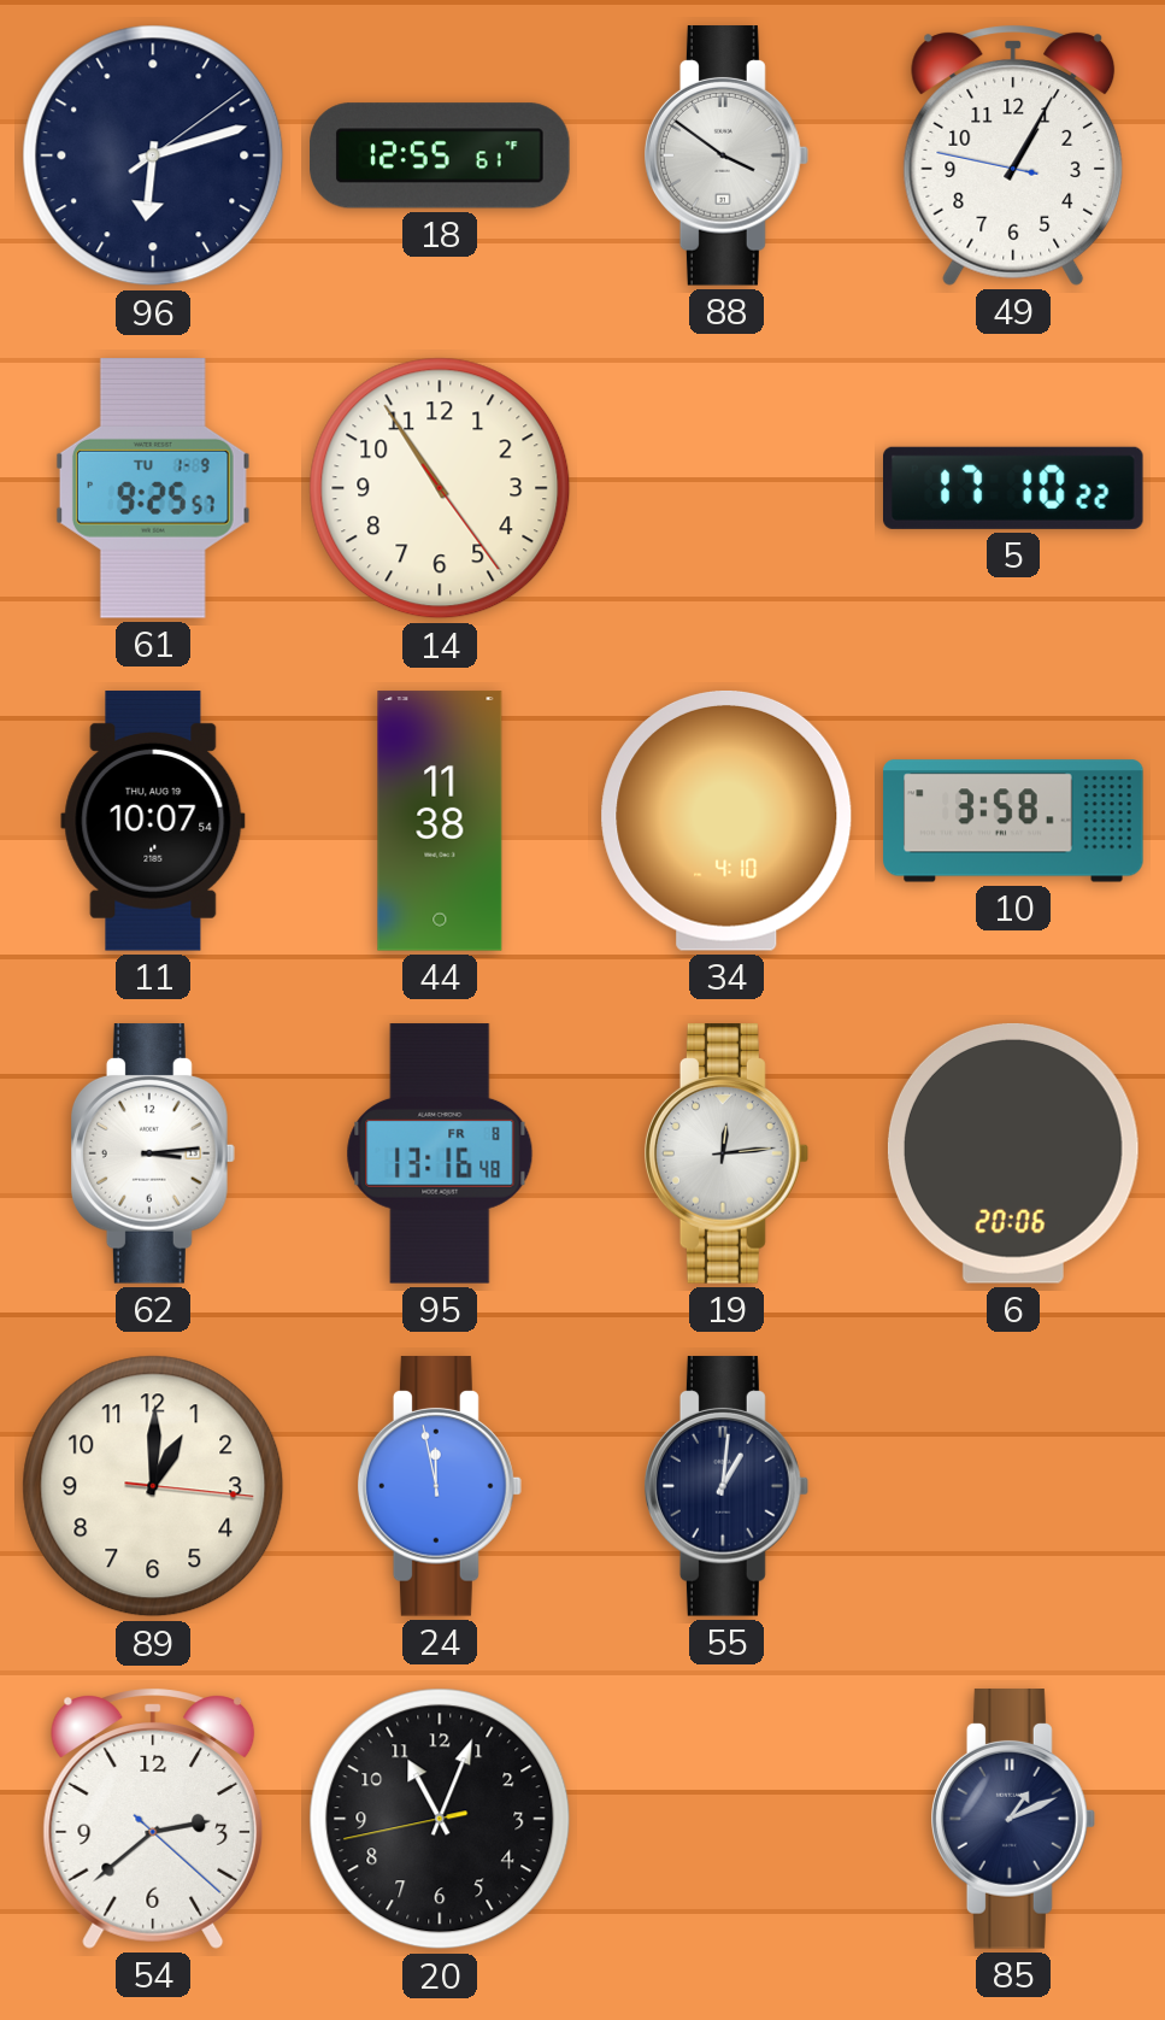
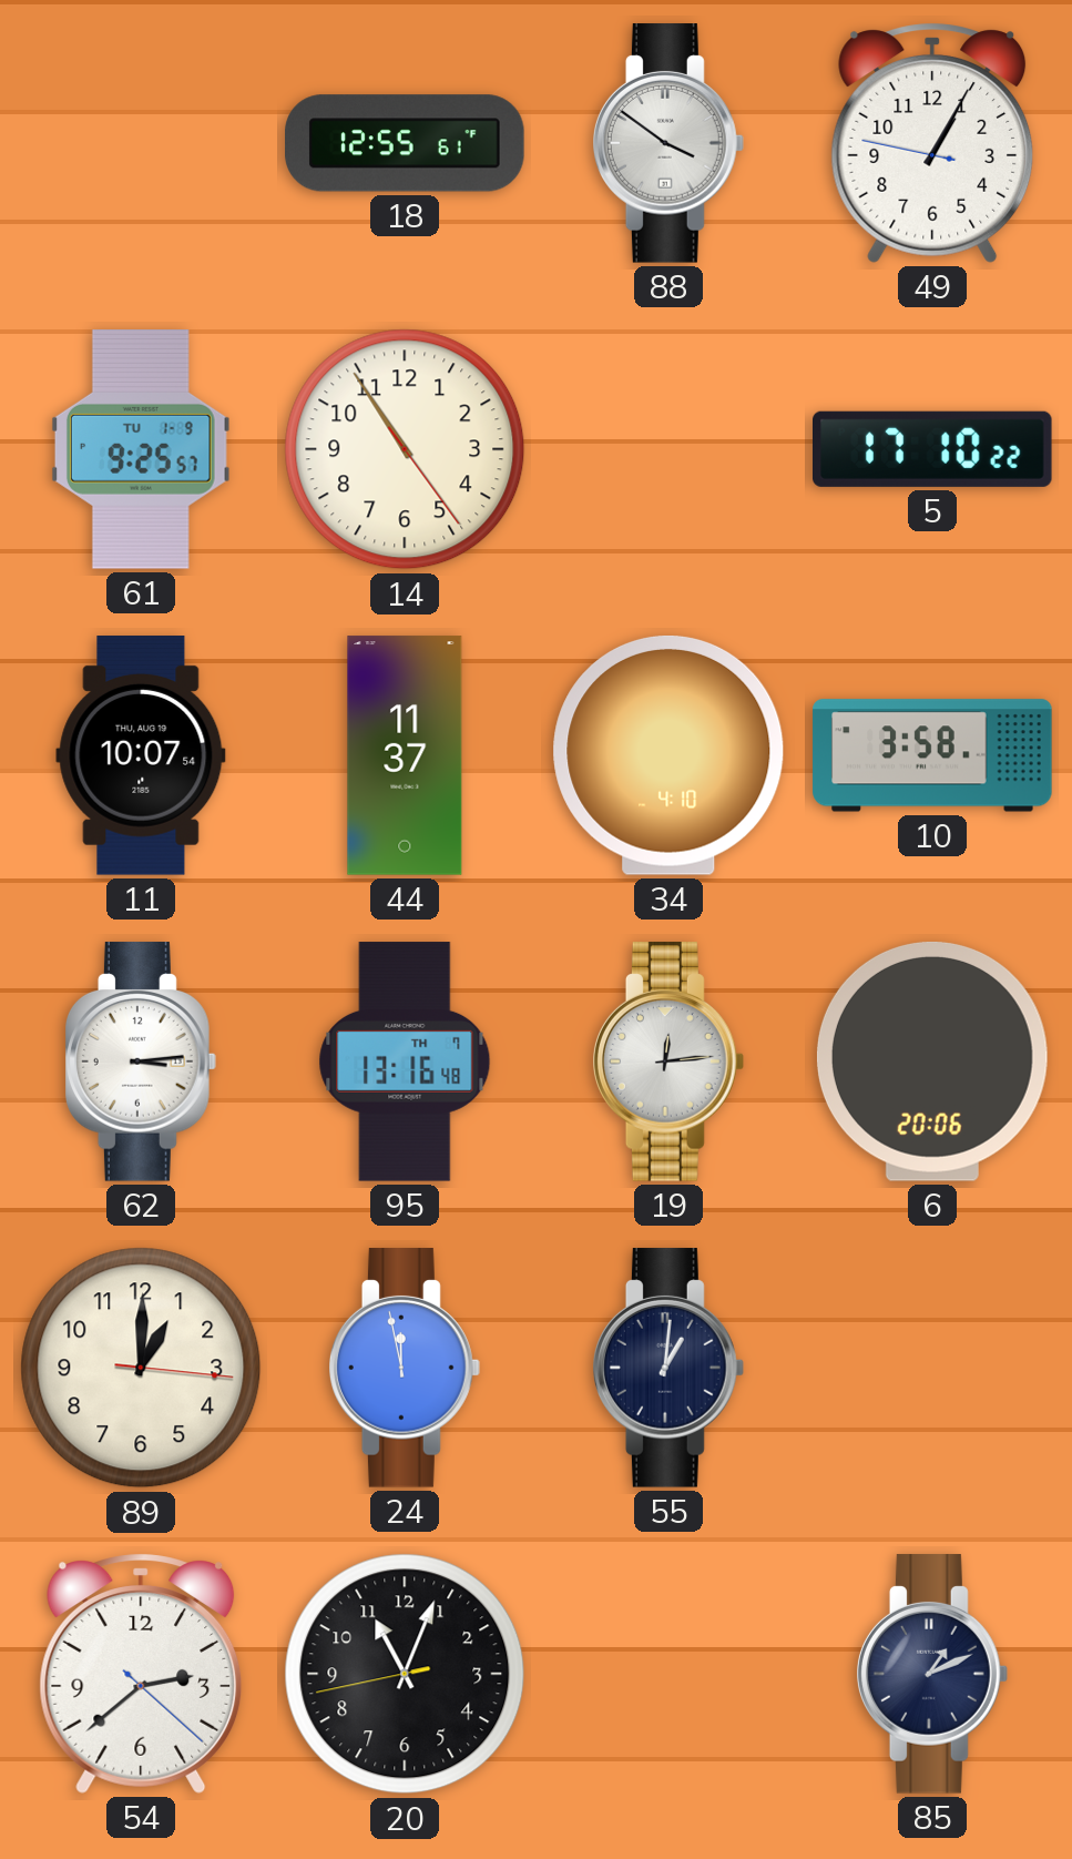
96: 6:12 -> none
44: 11:38 -> 11:37
95 date: FR 8 -> TH 7
